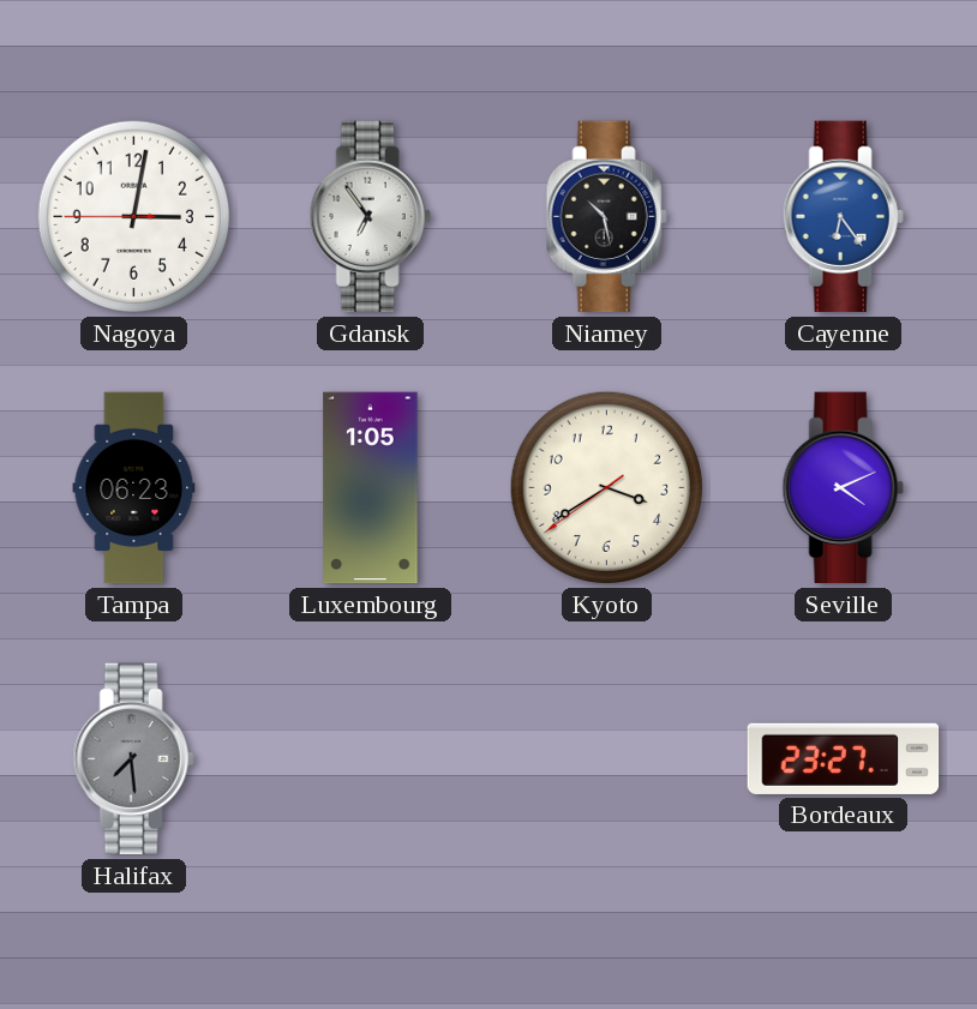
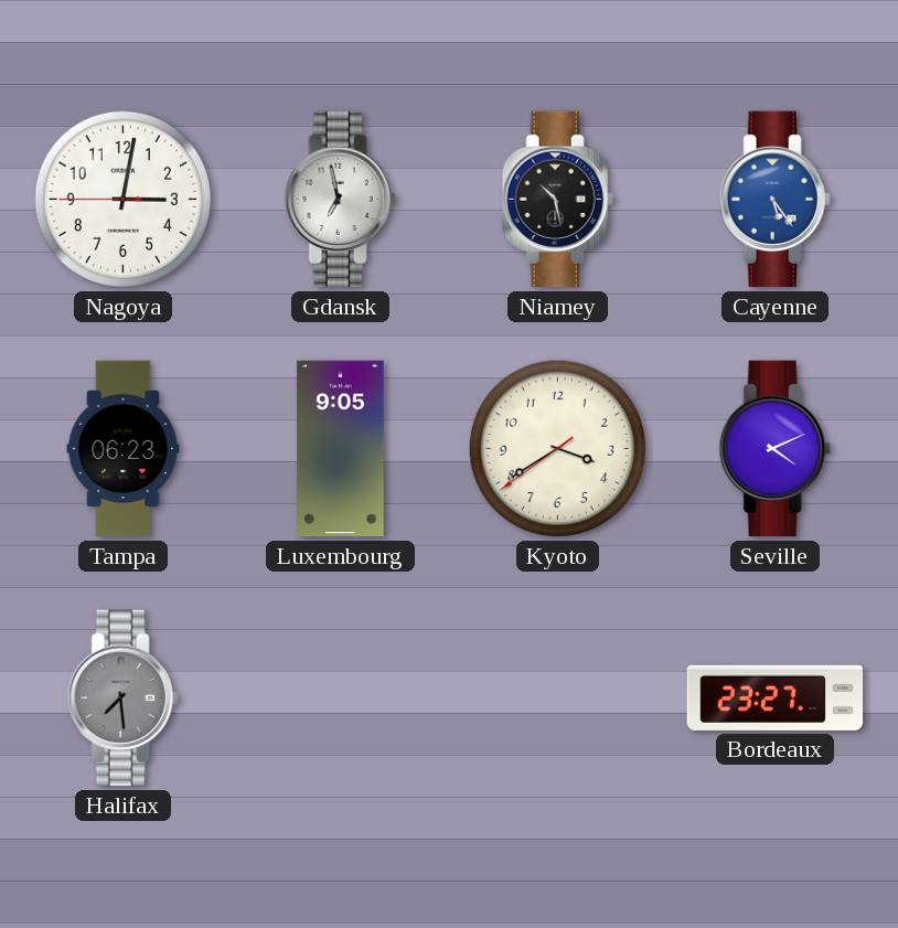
Gdansk: 6:54 -> 6:58
Cayenne: 6:24 -> 5:24
Luxembourg: 1:05 -> 9:05
